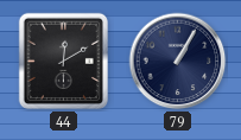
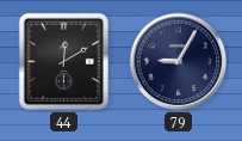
79: 1:05 -> 9:05
